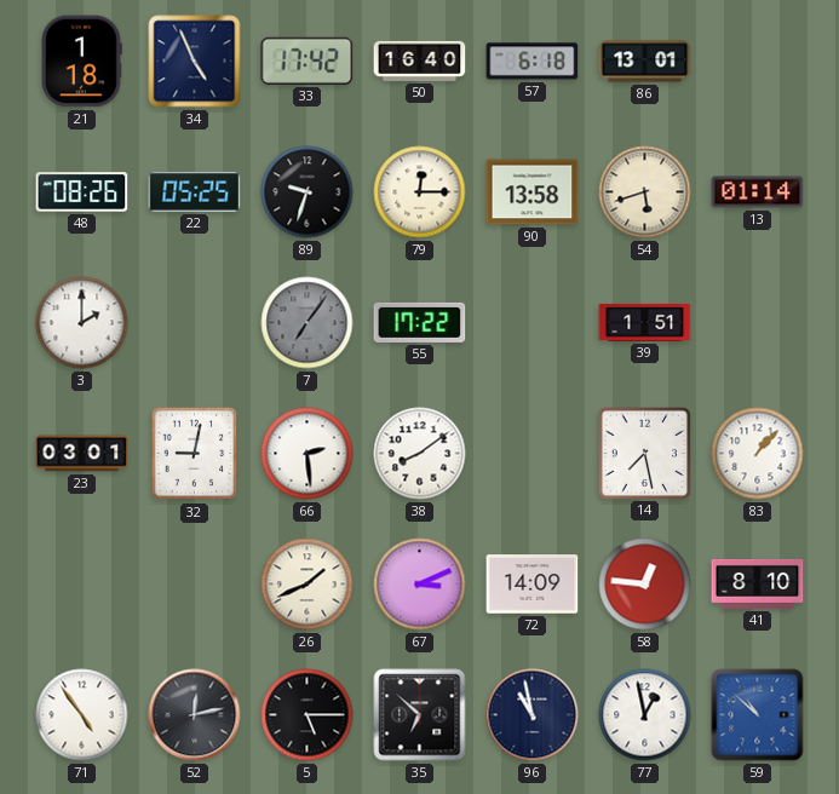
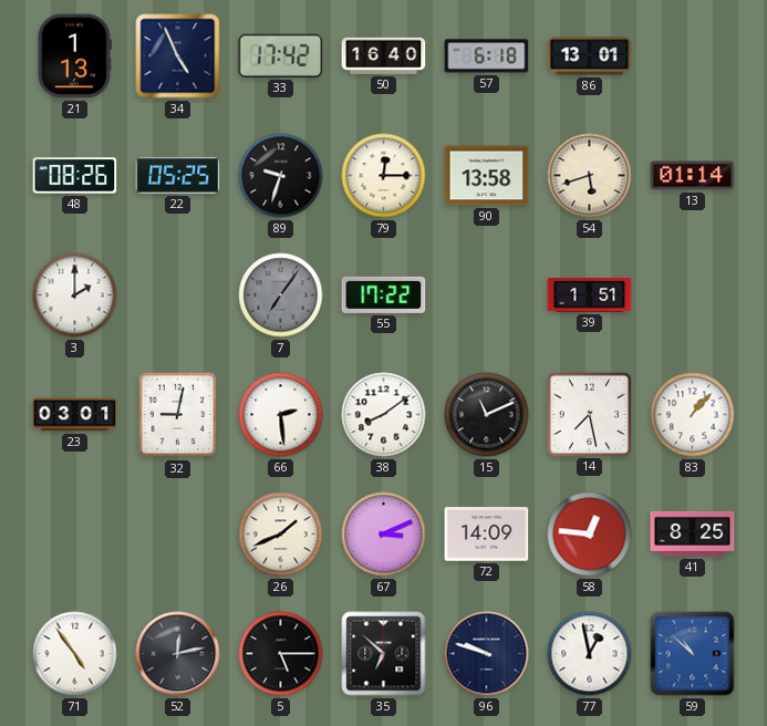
21: 1:18 -> 1:13
15: none -> 11:11
41: 8:10 -> 8:25
96: 10:58 -> 9:48
